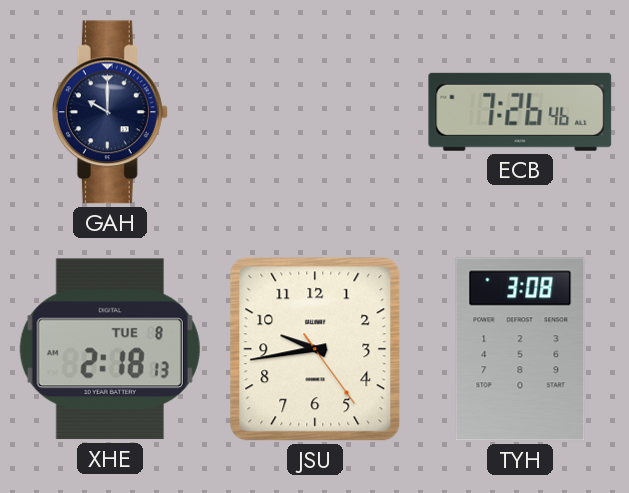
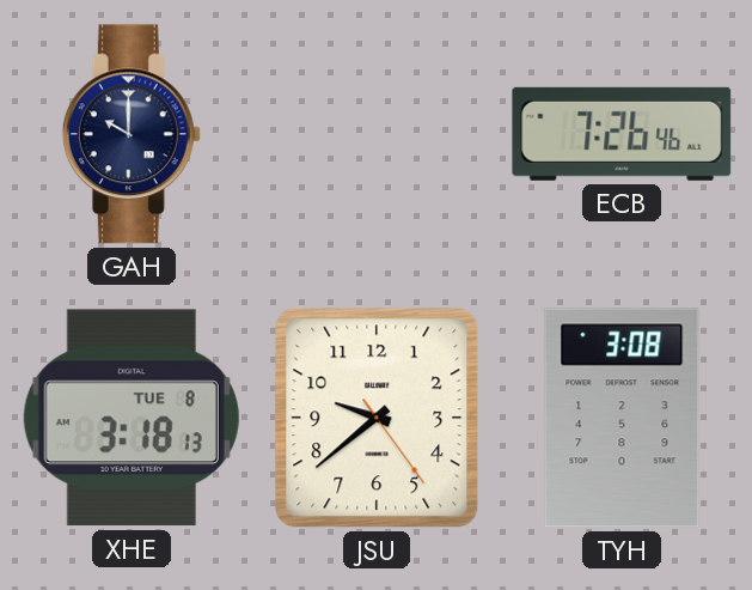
XHE: 2:18 -> 3:18
JSU: 9:43 -> 9:38
